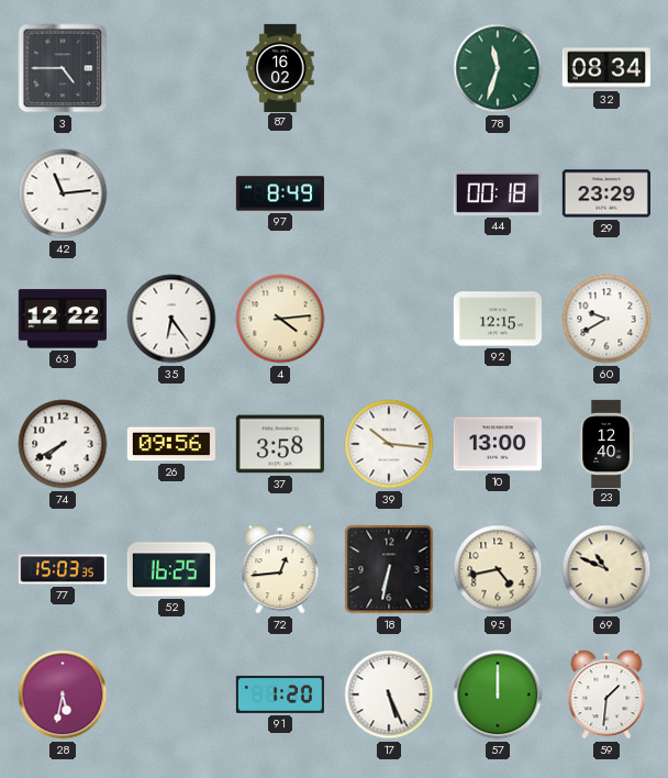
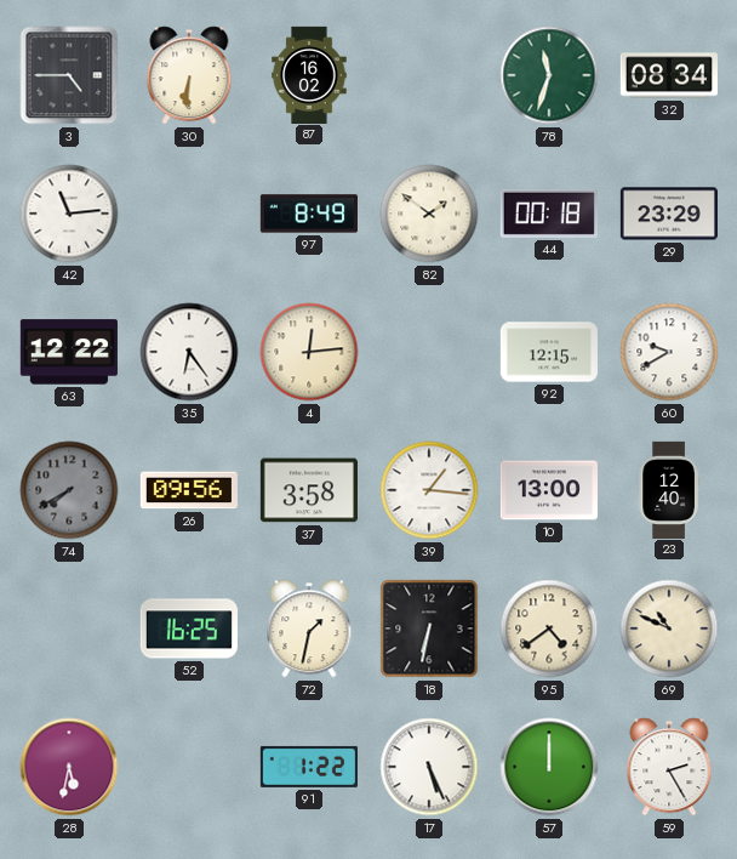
30: none -> 6:31
82: none -> 1:51
4: 4:14 -> 12:14
74 dial: white -> grey
39: 10:16 -> 1:16
77: 15:03 -> none
72: 12:44 -> 1:32
95: 4:43 -> 4:39
91: 1:20 -> 1:22
59: 1:31 -> 2:25
